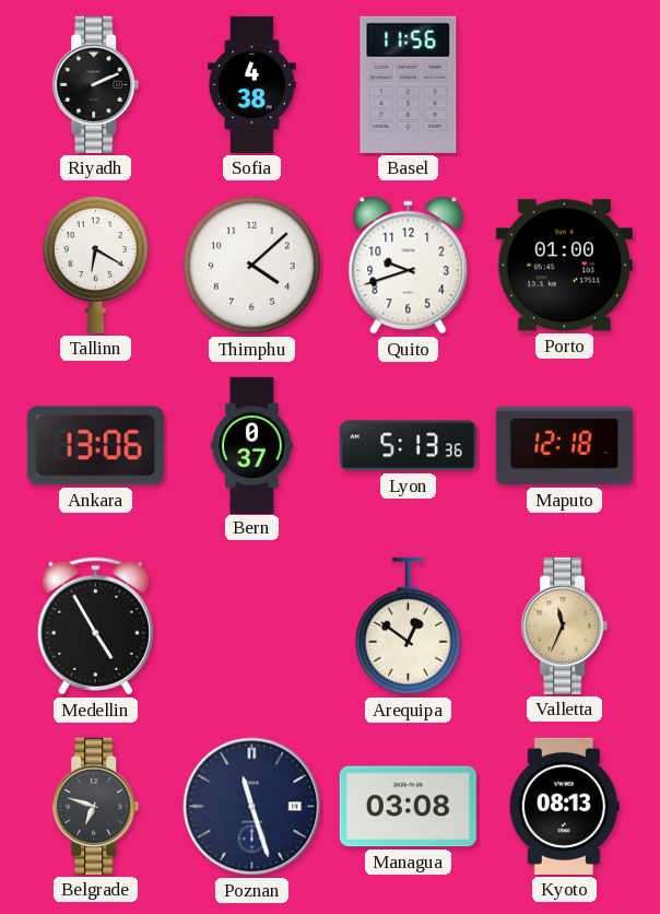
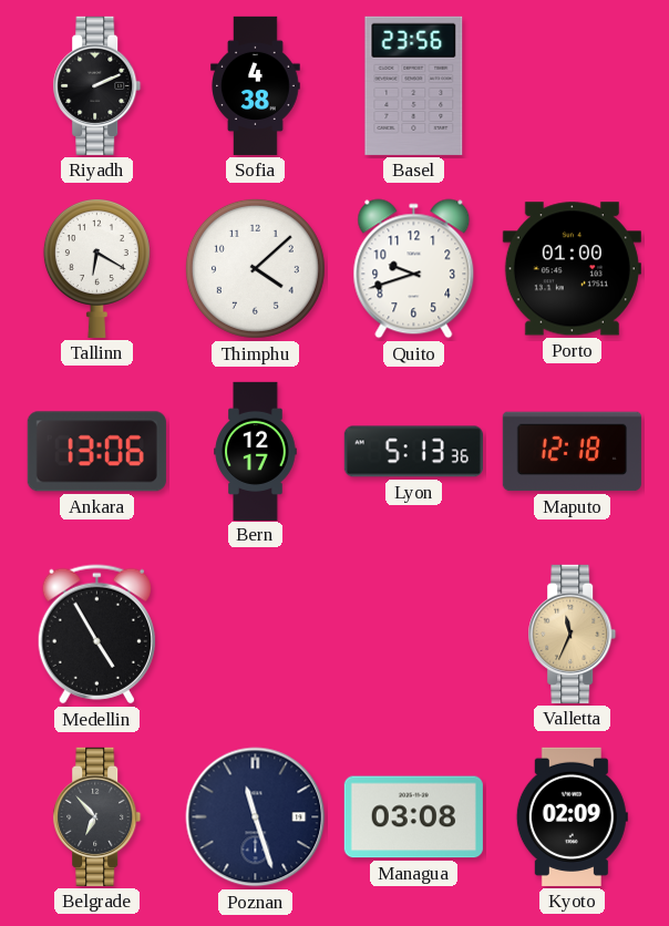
Basel: 11:56 -> 23:56
Bern: 0:37 -> 12:17
Arequipa: 12:51 -> none
Belgrade: 6:48 -> 6:53
Kyoto: 08:13 -> 02:09
